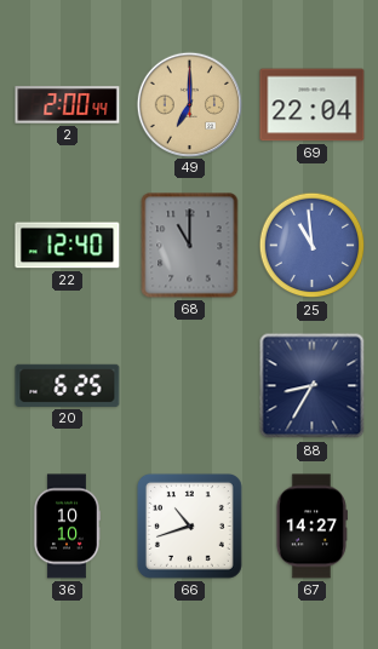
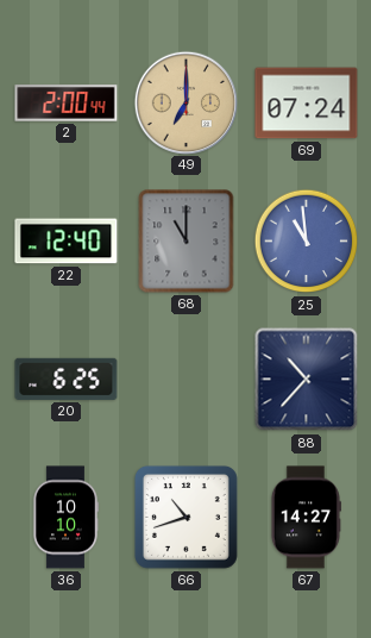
69: 22:04 -> 07:24
88: 8:35 -> 10:37
